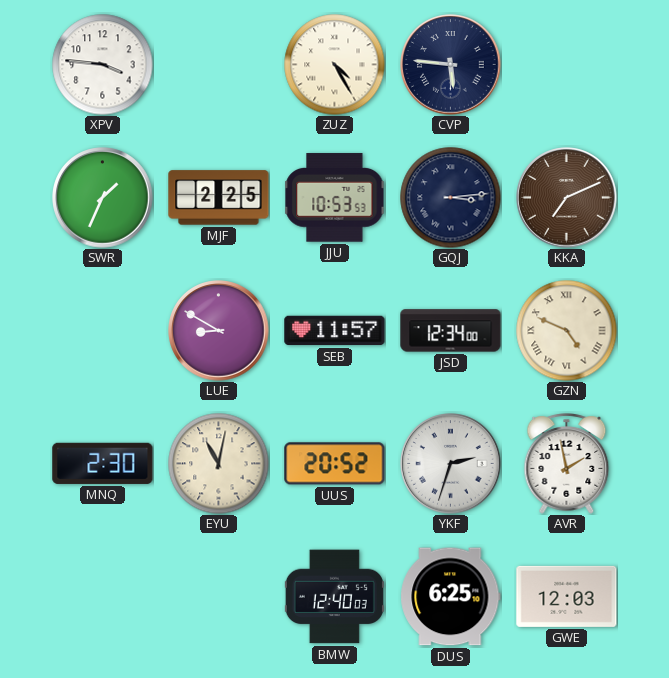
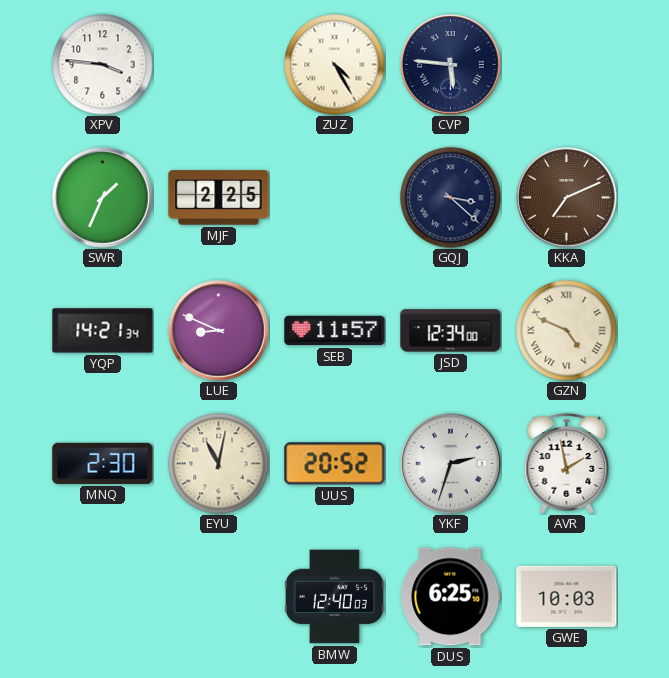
JJU: 10:53 -> none
GQJ: 3:14 -> 3:22
YQP: none -> 14:21
LUE: 8:50 -> 8:49
GWE: 12:03 -> 10:03
